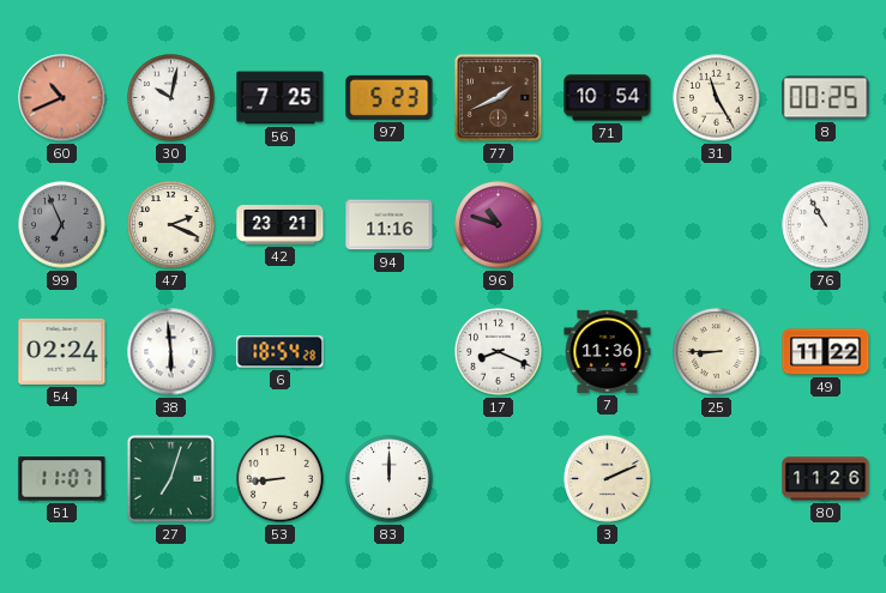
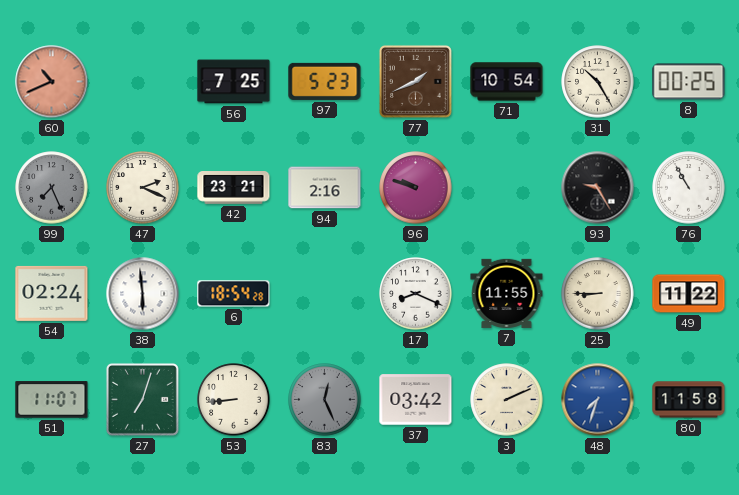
30: 10:02 -> none
31: 11:25 -> 10:25
99: 6:56 -> 7:26
94: 11:16 -> 2:16
96: 10:48 -> 9:48
93: none -> 9:25
7: 11:36 -> 11:55
83: 12:00 -> 12:26
83 dial: white -> grey
37: none -> 03:42
48: none -> 7:33
80: 11:26 -> 11:58
